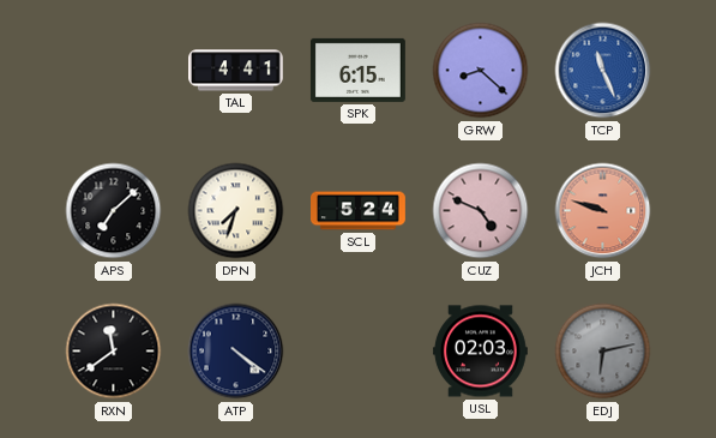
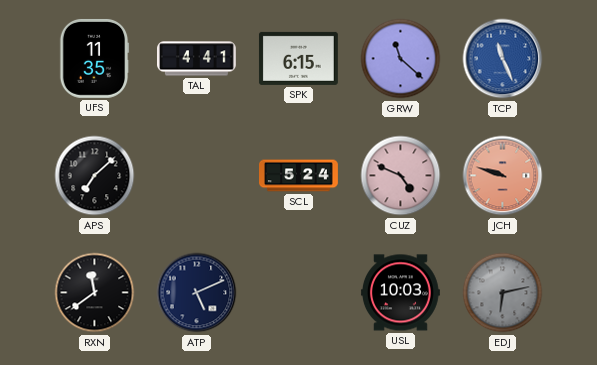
UFS: none -> 11:35
GRW: 8:22 -> 11:22
DPN: 7:33 -> none
ATP: 4:21 -> 5:11
USL: 02:03 -> 10:03
